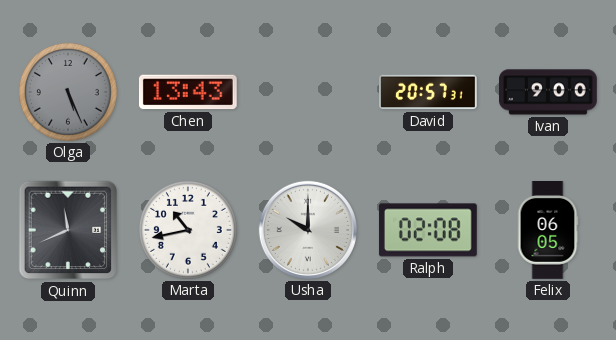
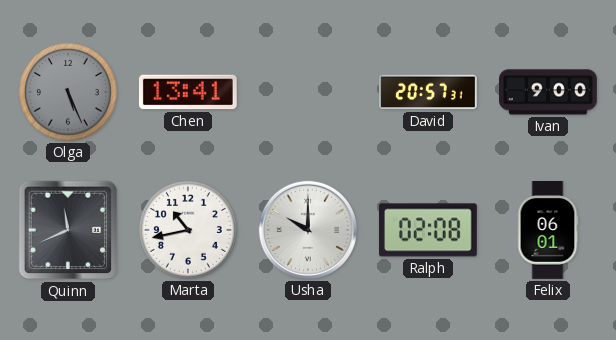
Chen: 13:43 -> 13:41
Felix: 06:05 -> 06:01
